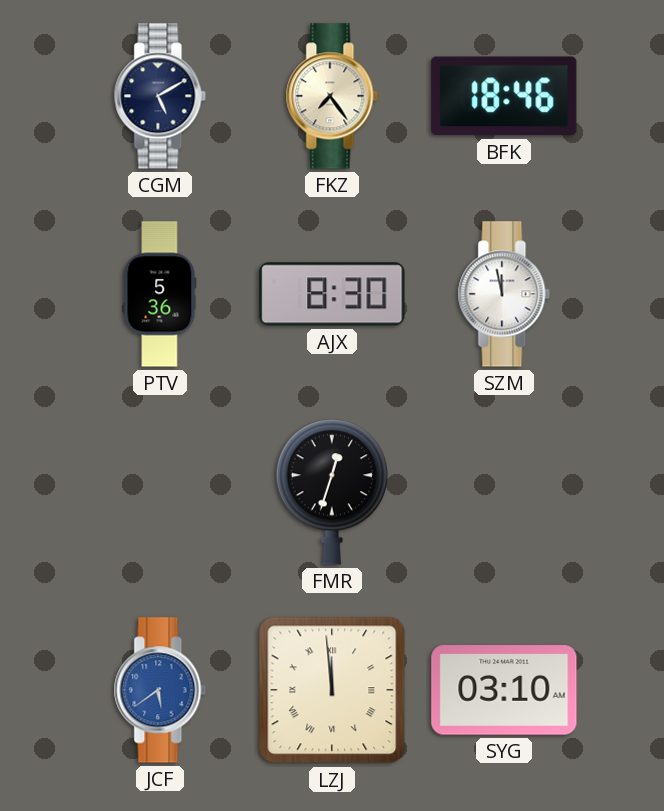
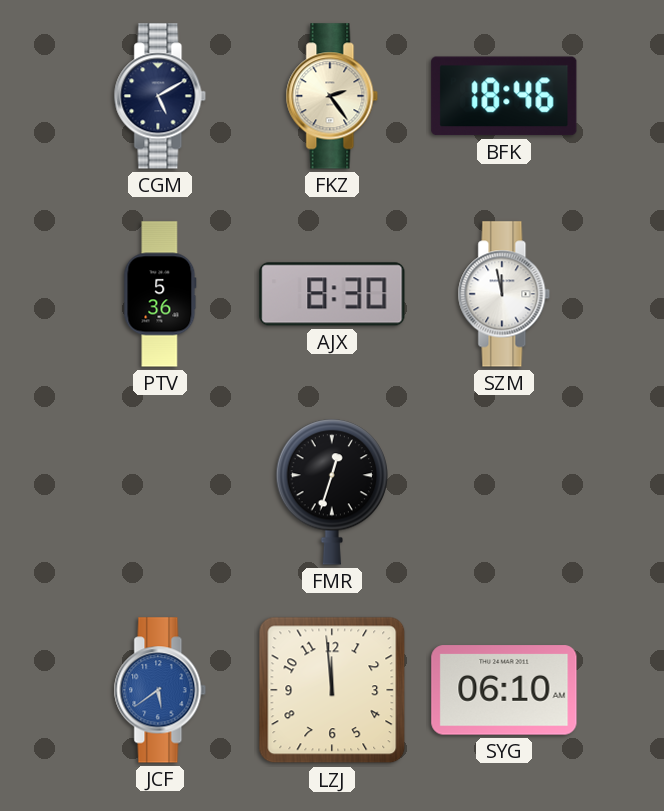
FKZ: 7:24 -> 2:24
LZJ numerals: Roman -> Arabic
SYG: 03:10 -> 06:10
